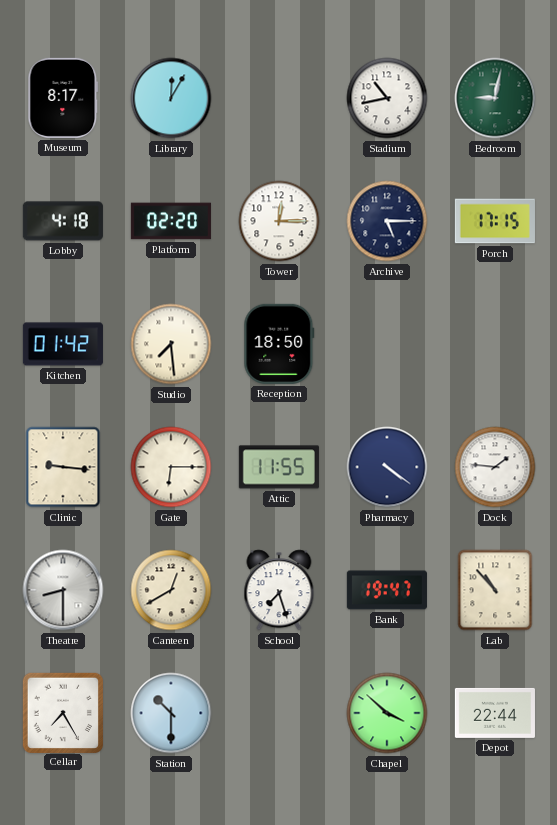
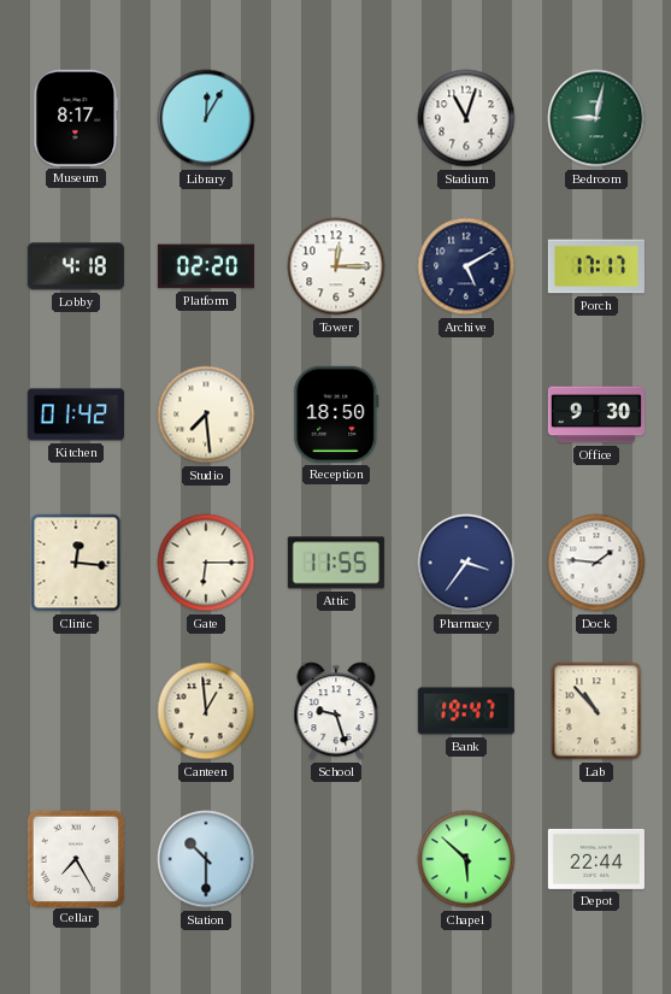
Stadium: 10:43 -> 11:03
Archive: 5:15 -> 5:10
Porch: 17:15 -> 17:17
Office: none -> 9:30
Clinic: 9:16 -> 12:16
Pharmacy: 4:21 -> 3:36
Theatre: 8:30 -> none
Canteen: 12:40 -> 12:59
School: 7:27 -> 9:27
Chapel: 3:52 -> 5:52
